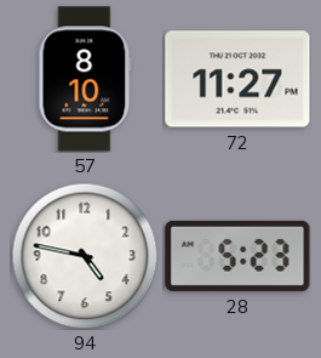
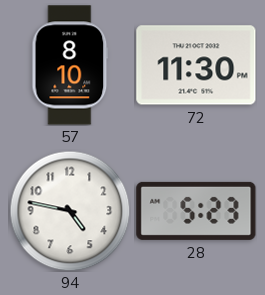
72: 11:27 -> 11:30
